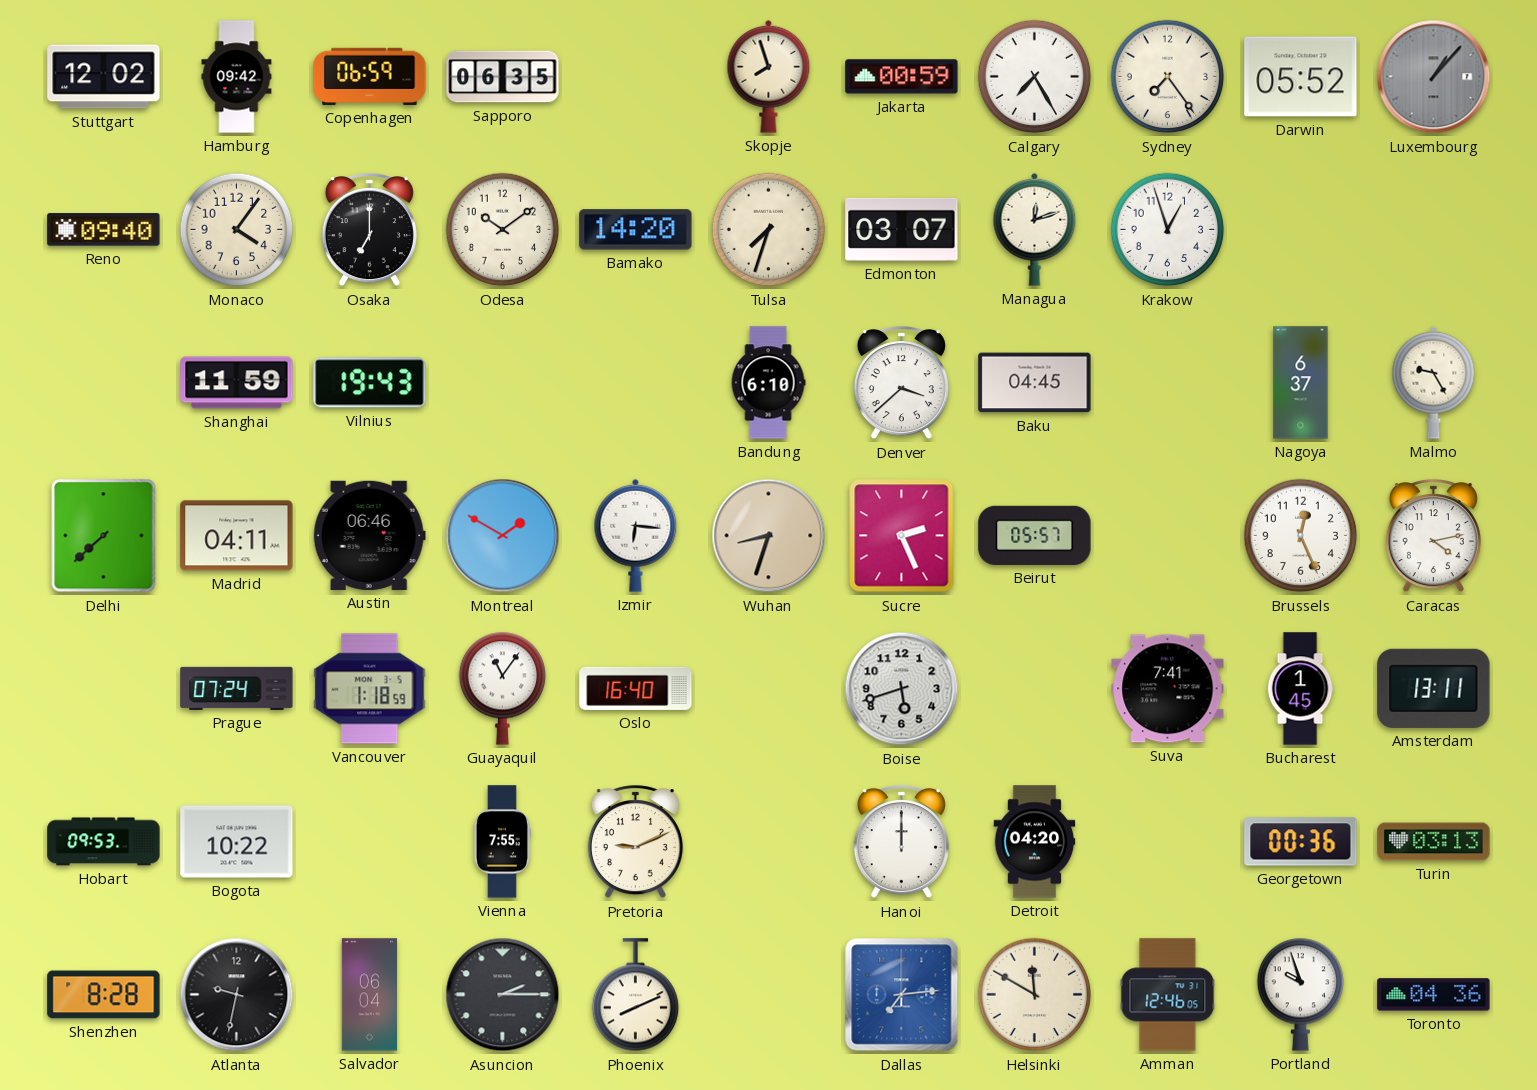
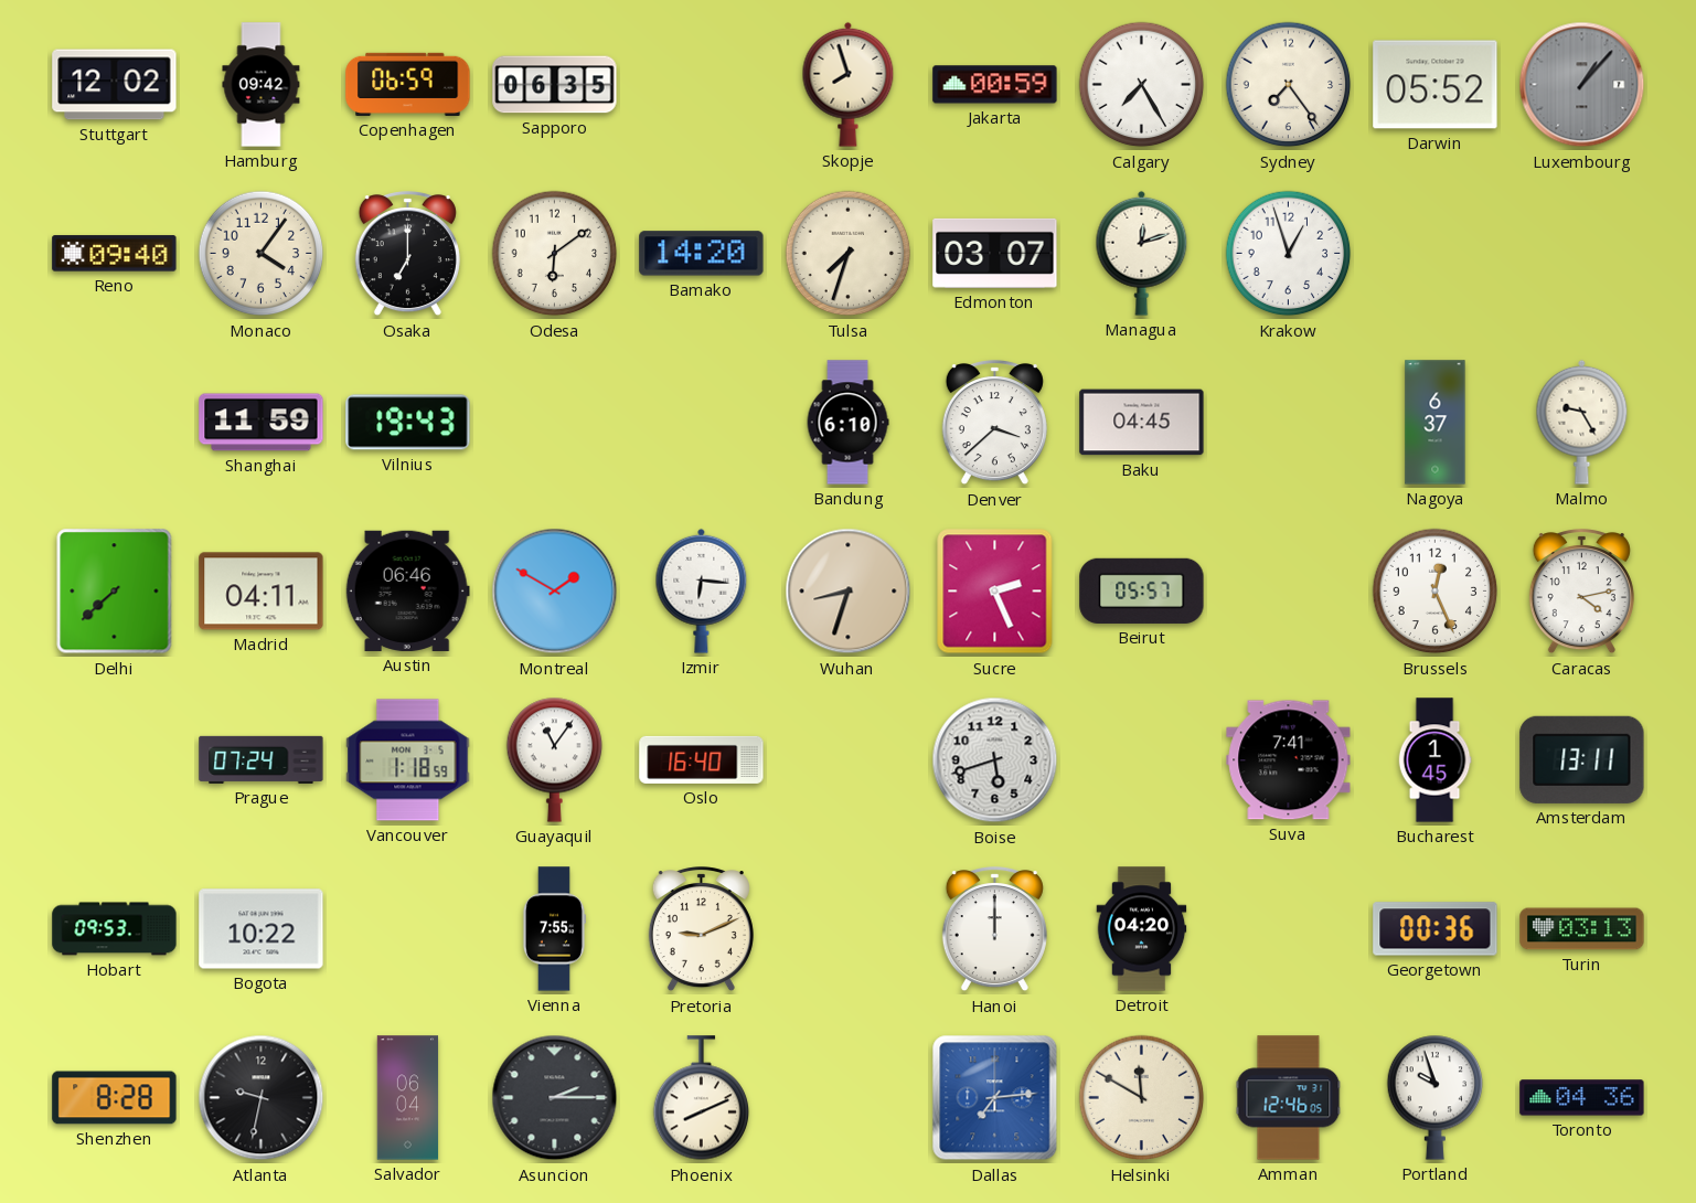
Odesa: 10:09 -> 6:09
